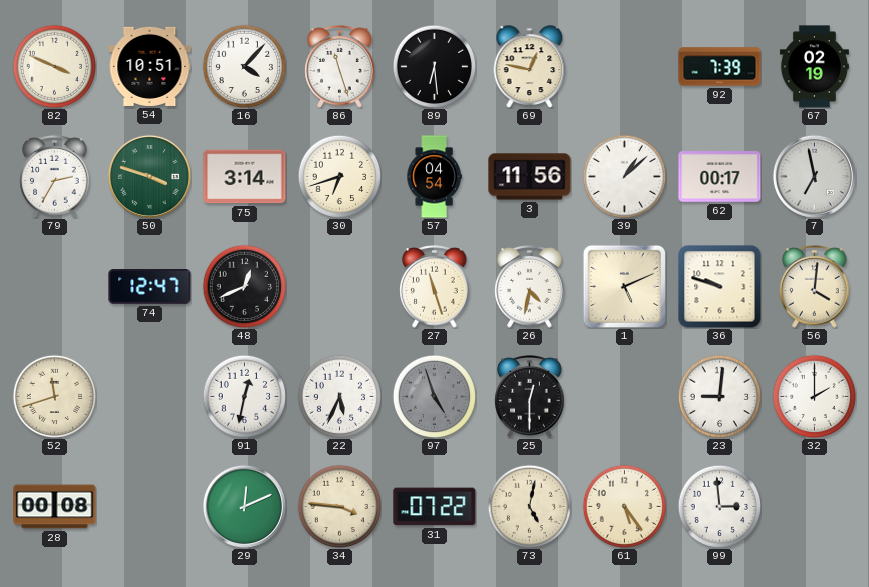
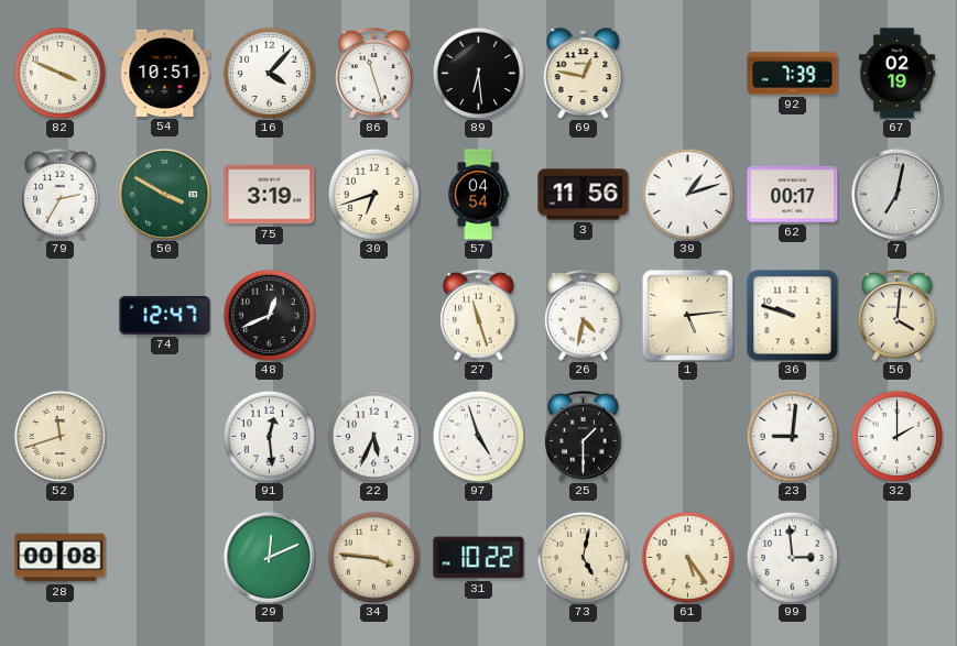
50: 3:48 -> 3:50
75: 3:14 -> 3:19
39: 1:08 -> 1:12
7: 6:58 -> 7:02
1: 5:11 -> 5:14
91: 12:32 -> 12:29
97 dial: grey -> white
25: 12:30 -> 1:30
31: 07:22 -> 10:22
